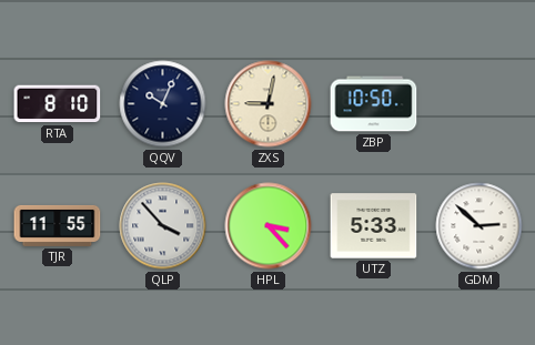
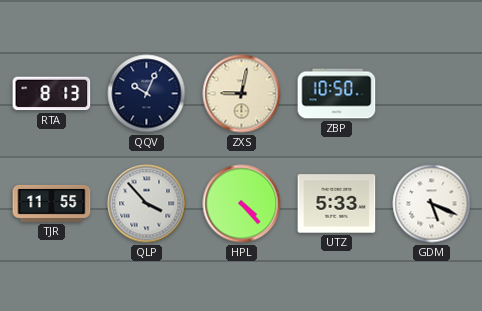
RTA: 8:10 -> 8:13
HPL: 3:23 -> 4:23
GDM: 2:52 -> 5:19
